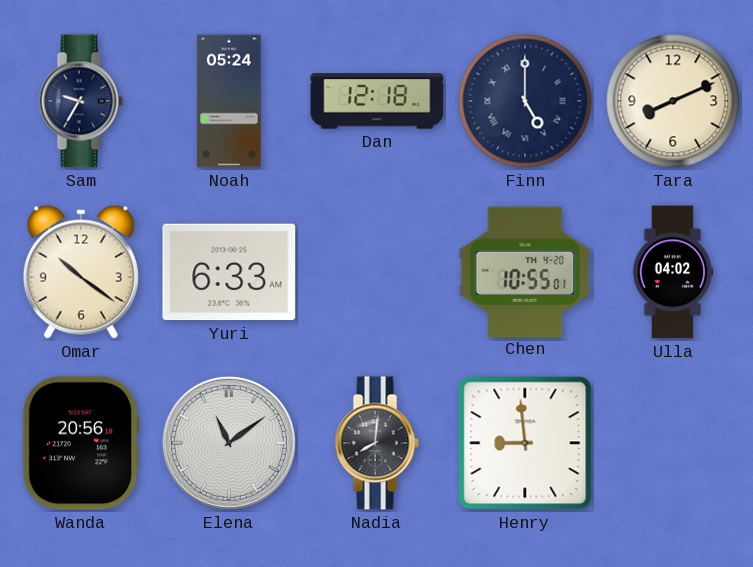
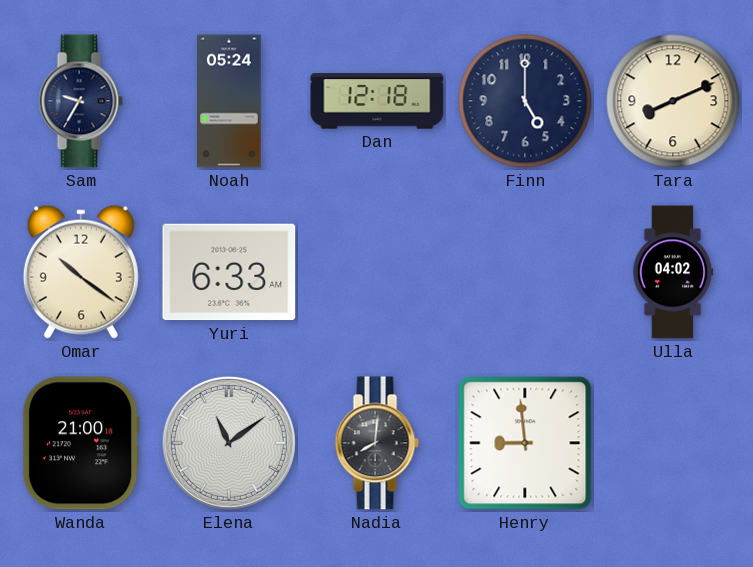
Finn numerals: Roman -> Arabic
Chen: 10:55 -> none
Wanda: 20:56 -> 21:00
